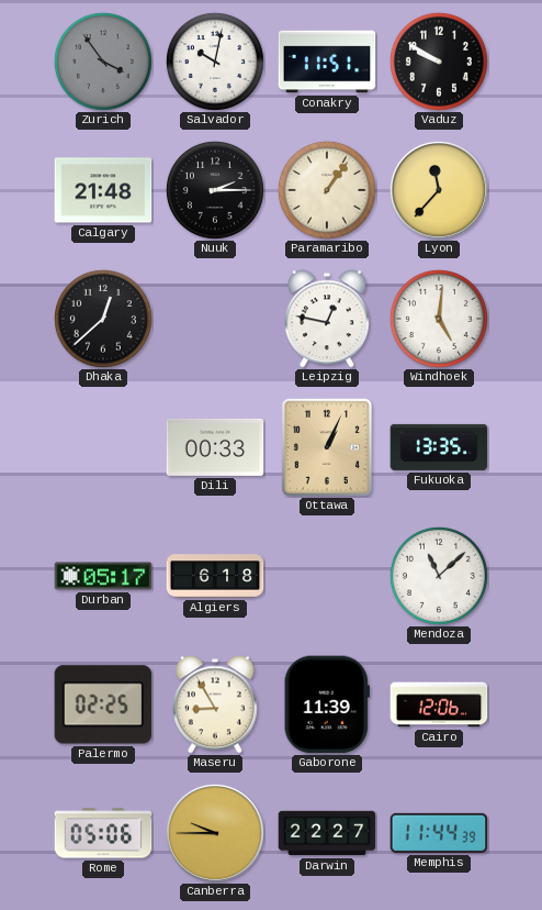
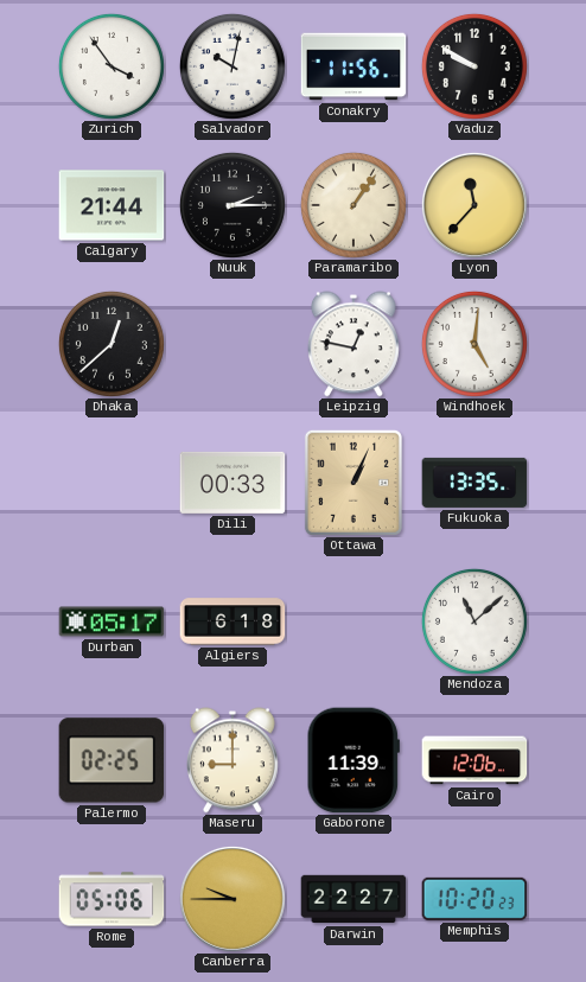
Zurich dial: grey -> white
Conakry: 11:51 -> 11:56
Calgary: 21:48 -> 21:44
Maseru: 8:55 -> 9:00
Memphis: 11:44 -> 10:20
